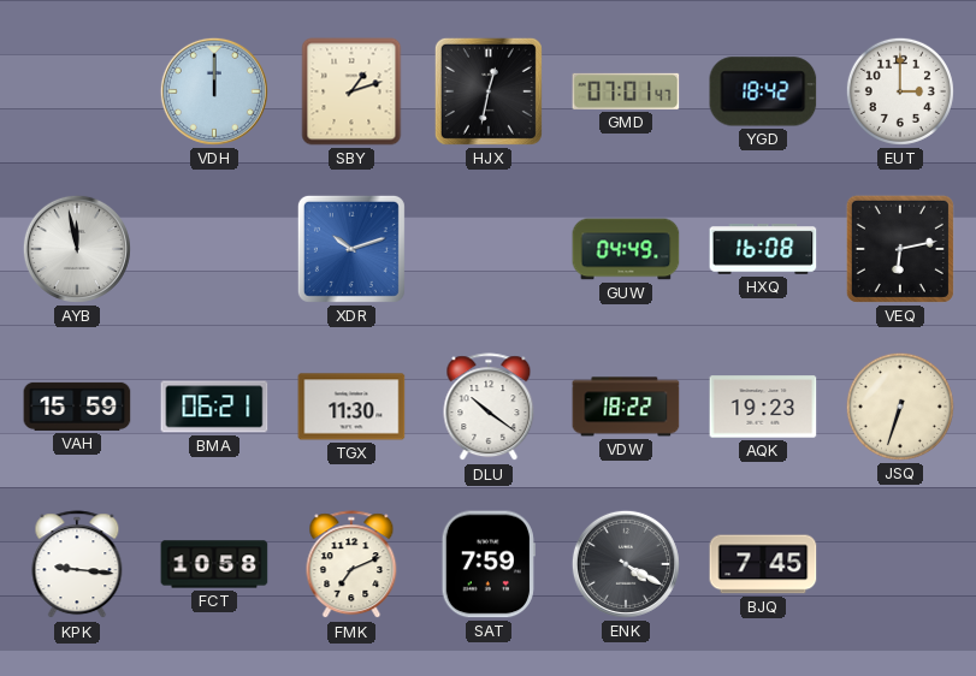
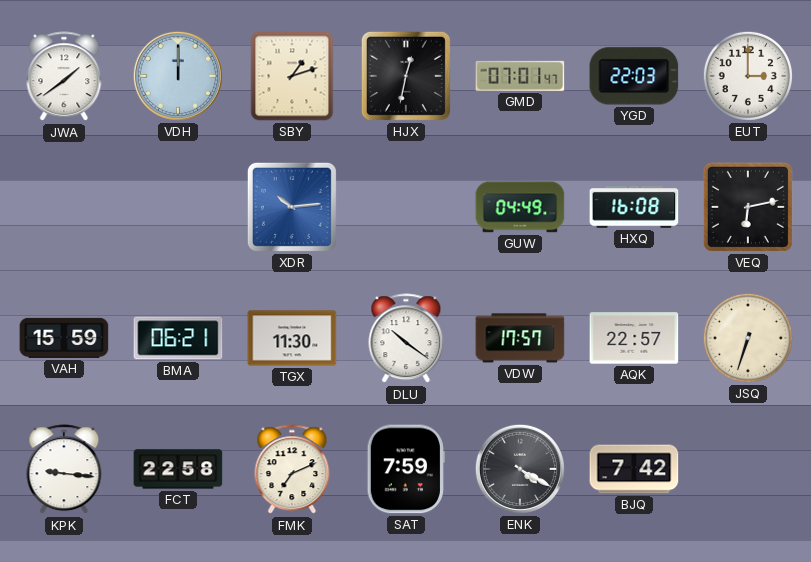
JWA: none -> 1:39
YGD: 18:42 -> 22:03
AYB: 11:58 -> none
XDR: 10:12 -> 10:14
VDW: 18:22 -> 17:57
AQK: 19:23 -> 22:57
FCT: 10:58 -> 22:58
BJQ: 7:45 -> 7:42
